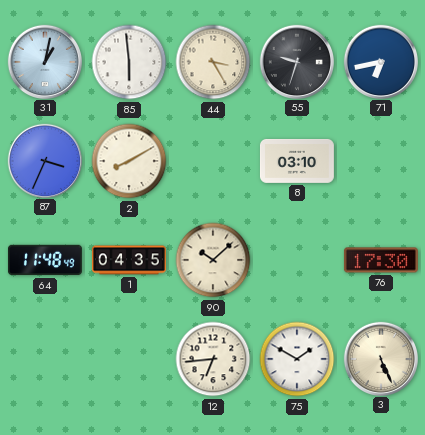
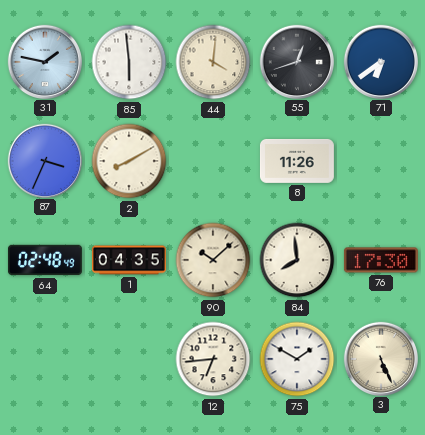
31: 1:02 -> 1:47
44: 3:25 -> 4:01
55: 9:33 -> 12:42
71: 6:43 -> 6:39
8: 03:10 -> 11:26
64: 11:48 -> 02:48
84: none -> 7:59
